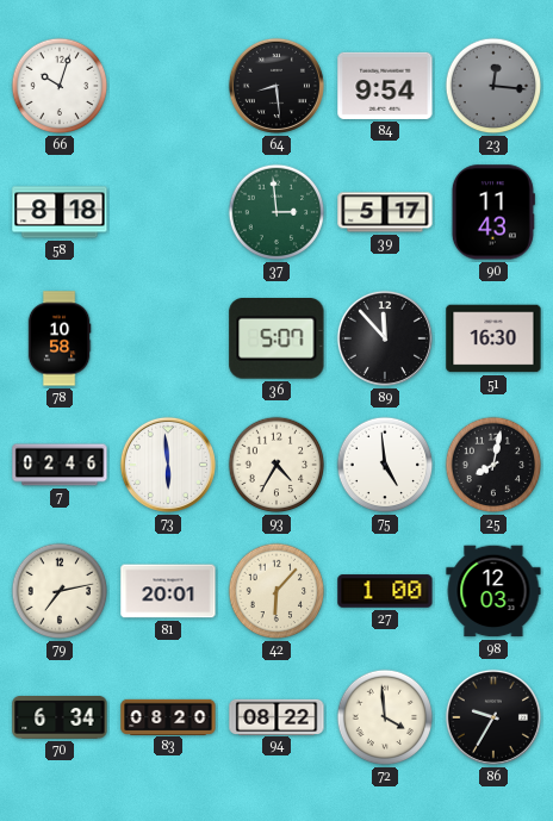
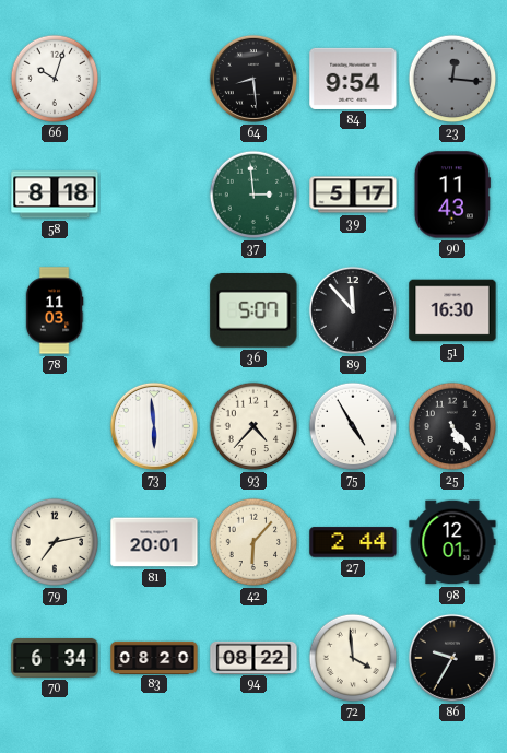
78: 10:58 -> 11:03
7: 02:46 -> none
93: 4:35 -> 4:37
75: 4:59 -> 4:55
25: 8:02 -> 5:24
27: 1:00 -> 2:44
98: 12:03 -> 12:01
